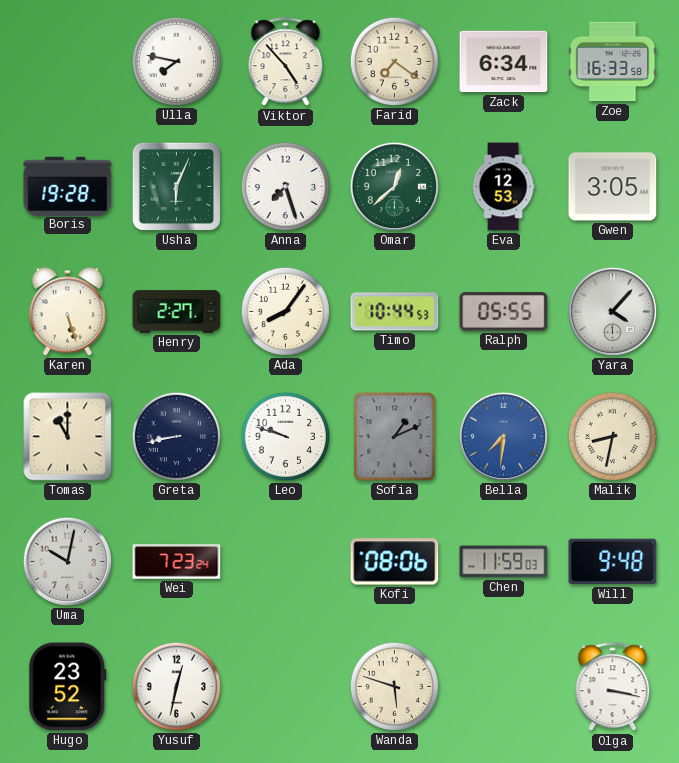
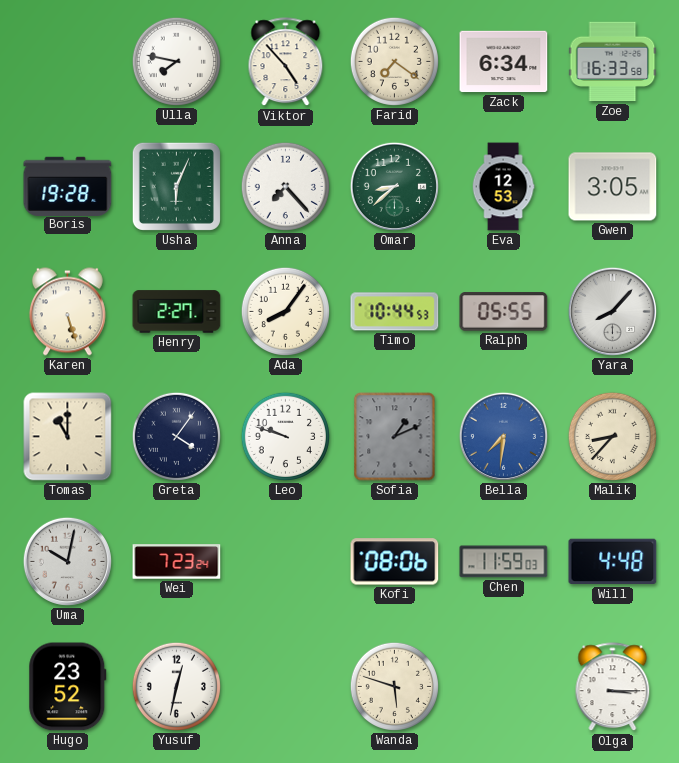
Anna: 7:27 -> 7:23
Omar: 12:38 -> 8:38
Yara: 4:07 -> 8:07
Greta: 8:43 -> 4:06
Malik: 8:32 -> 8:37
Will: 9:48 -> 4:48
Olga: 3:17 -> 3:15
